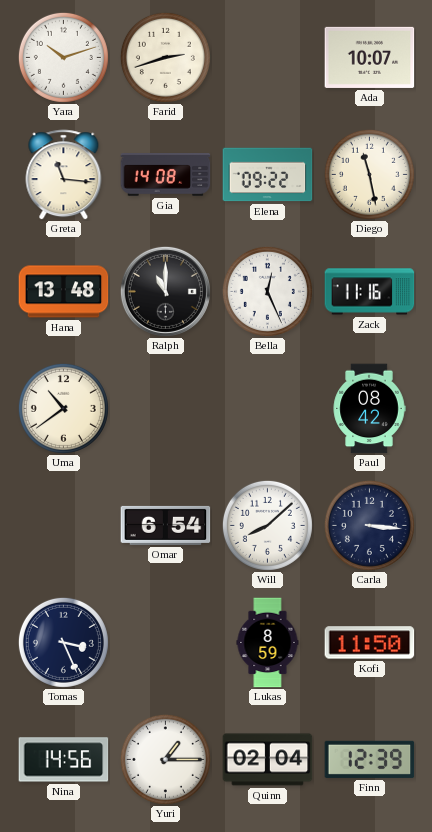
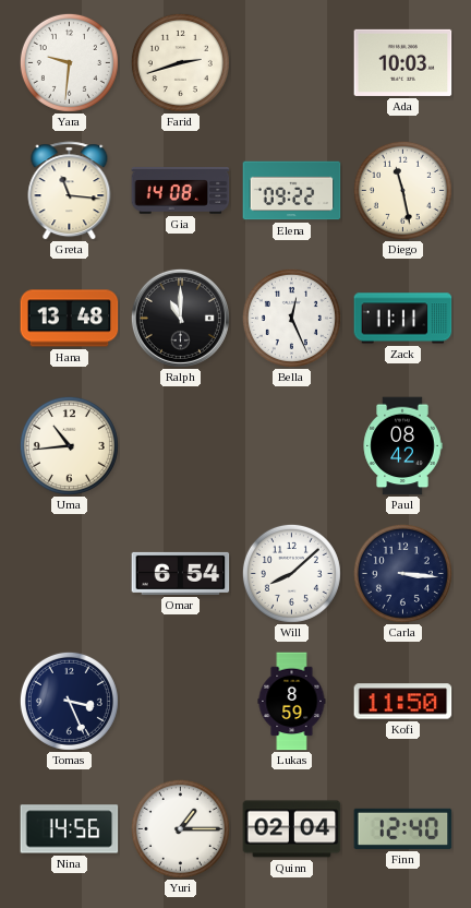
Yara: 10:12 -> 9:31
Ada: 10:07 -> 10:03
Zack: 11:16 -> 11:11
Uma: 10:39 -> 10:44
Finn: 12:39 -> 12:40
